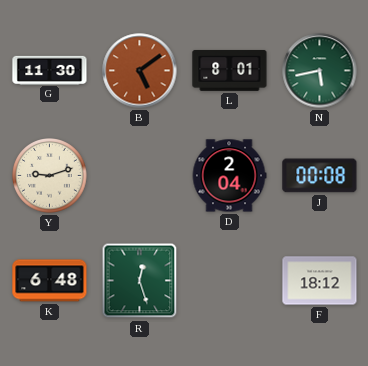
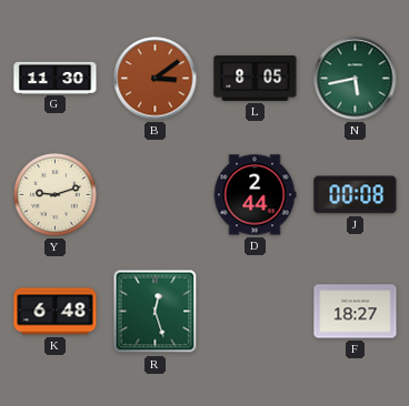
B: 5:09 -> 3:09
L: 8:01 -> 8:05
D: 2:04 -> 2:44
F: 18:12 -> 18:27
